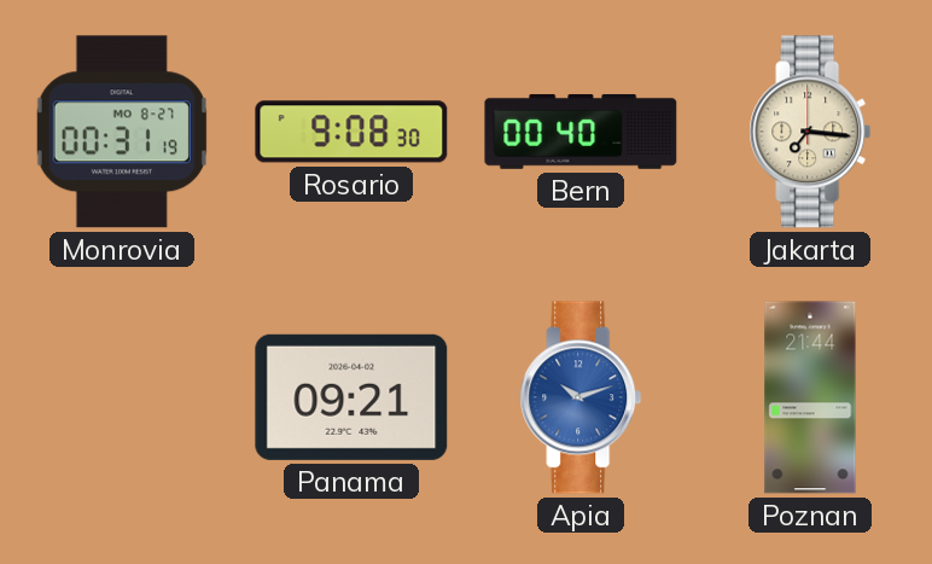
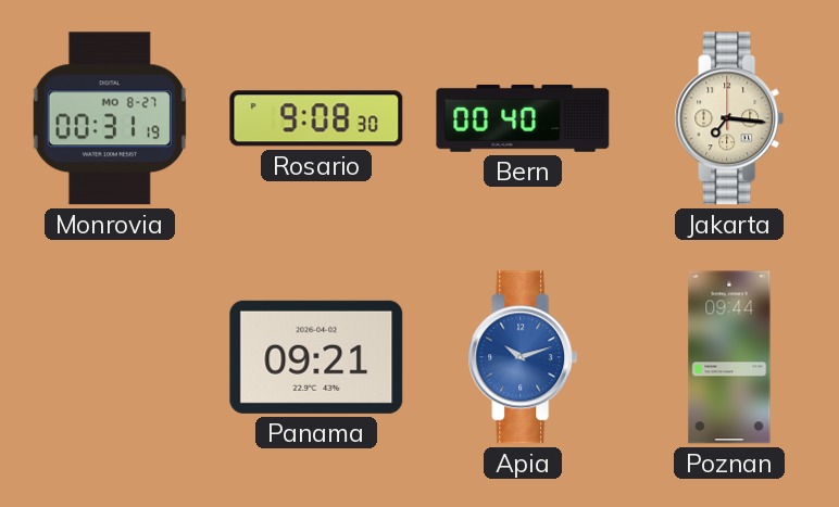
Poznan: 21:44 -> 09:44
